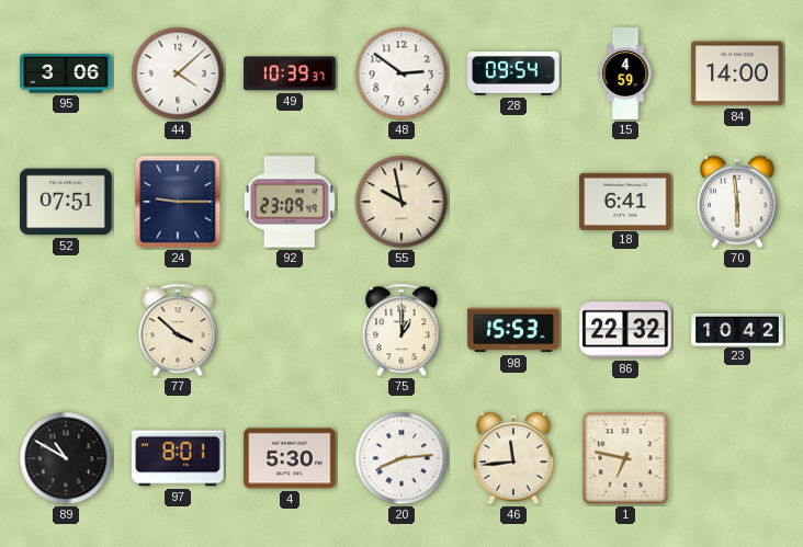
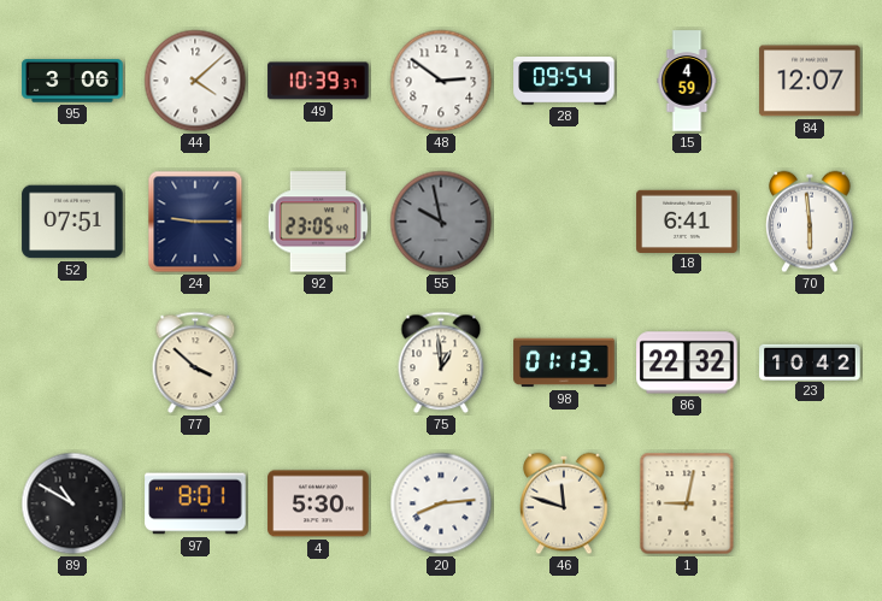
84: 14:00 -> 12:07
92: 23:09 -> 23:05
55 dial: cream -> grey
75: 1:00 -> 12:59
98: 15:53 -> 01:13
46: 11:44 -> 11:48
1: 6:47 -> 9:02
